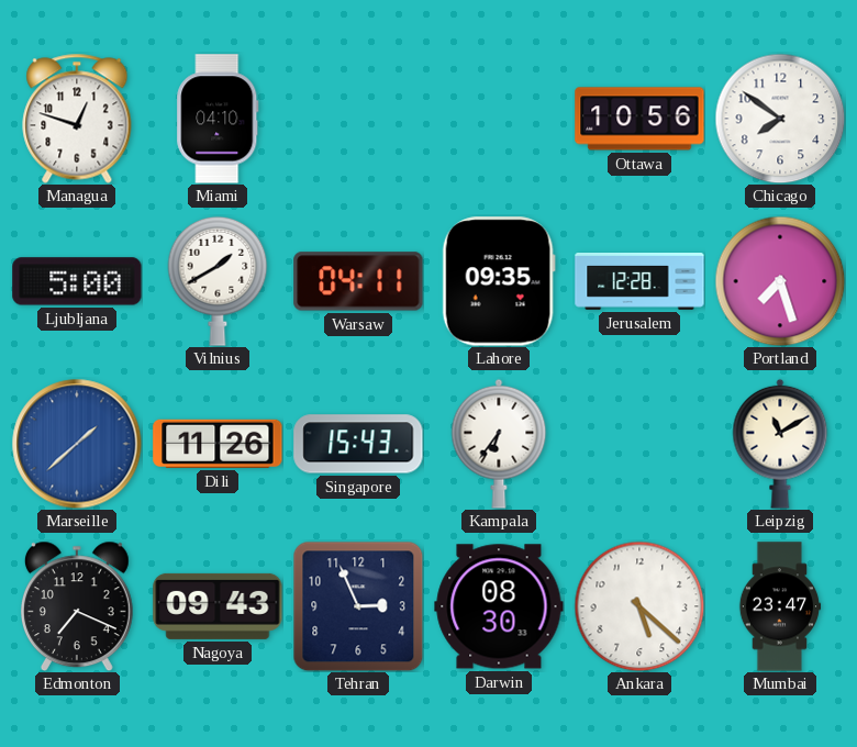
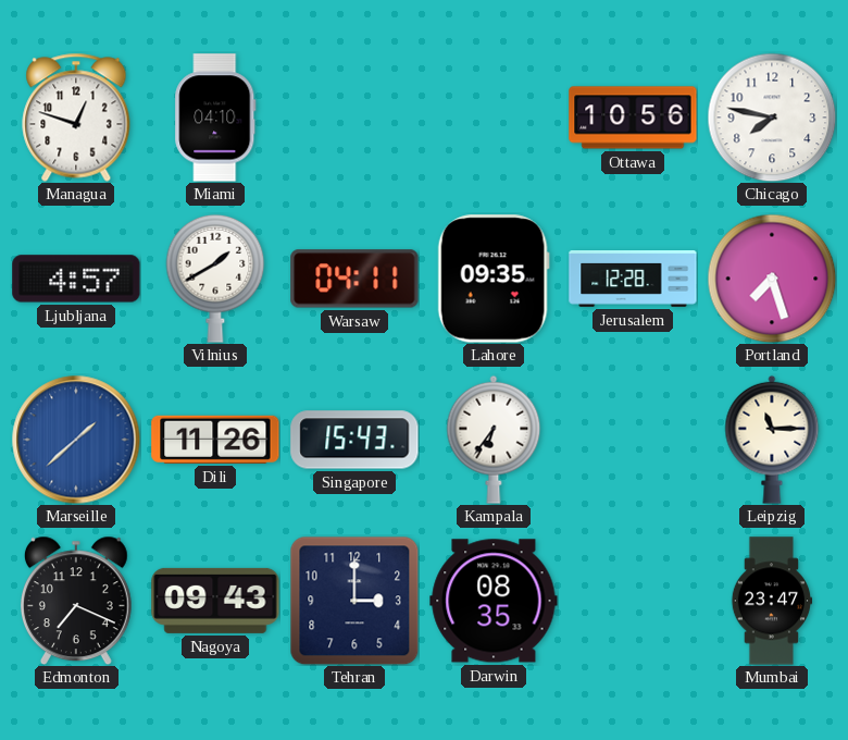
Chicago: 7:51 -> 7:47
Ljubljana: 5:00 -> 4:57
Leipzig: 11:10 -> 11:15
Tehran: 2:56 -> 3:00
Darwin: 08:30 -> 08:35
Ankara: 5:22 -> none
